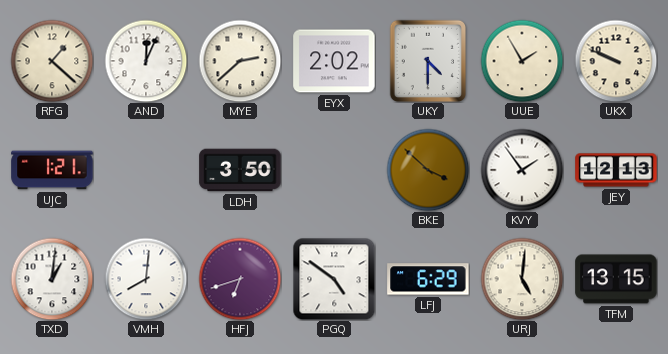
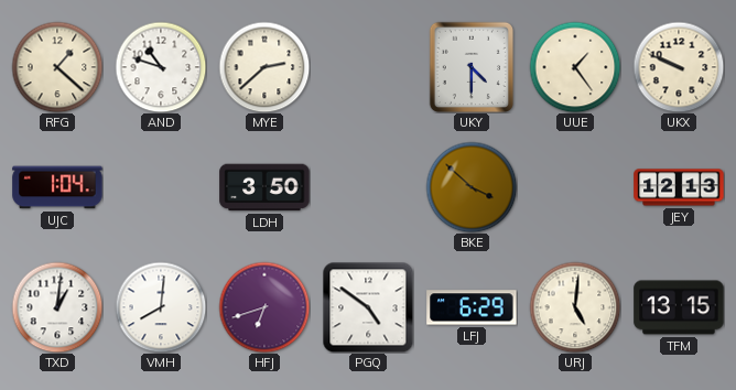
AND: 12:04 -> 10:48
EYX: 2:02 -> none
UUE: 1:55 -> 1:24
UJC: 1:21 -> 1:04
KVY: 1:54 -> none
